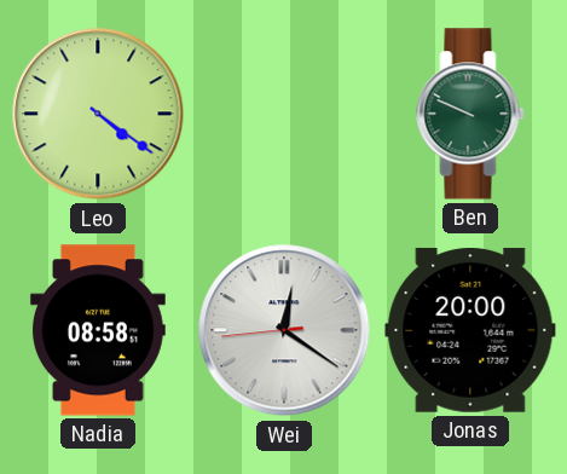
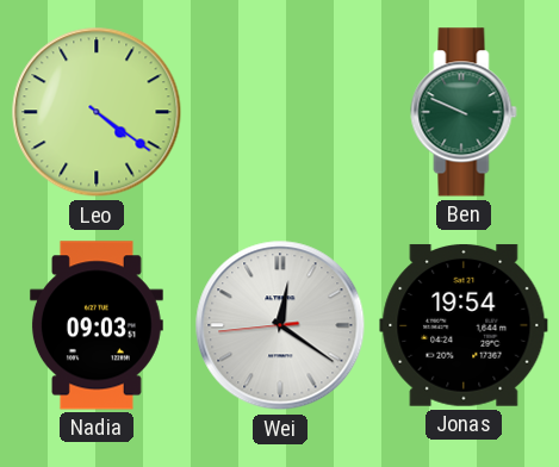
Nadia: 08:58 -> 09:03
Jonas: 20:00 -> 19:54
